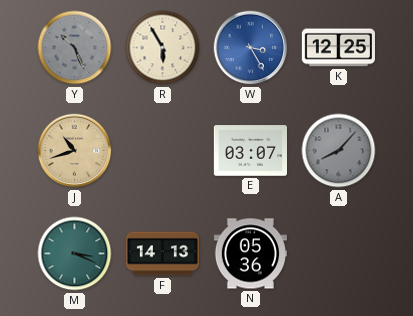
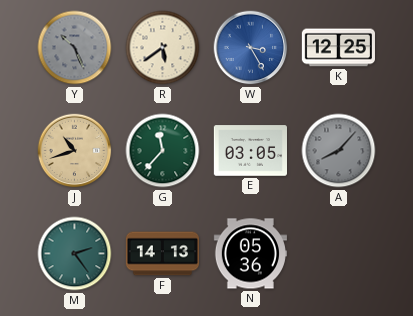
R: 5:55 -> 5:39
G: none -> 11:37
E: 03:07 -> 03:05
M: 3:19 -> 2:24
